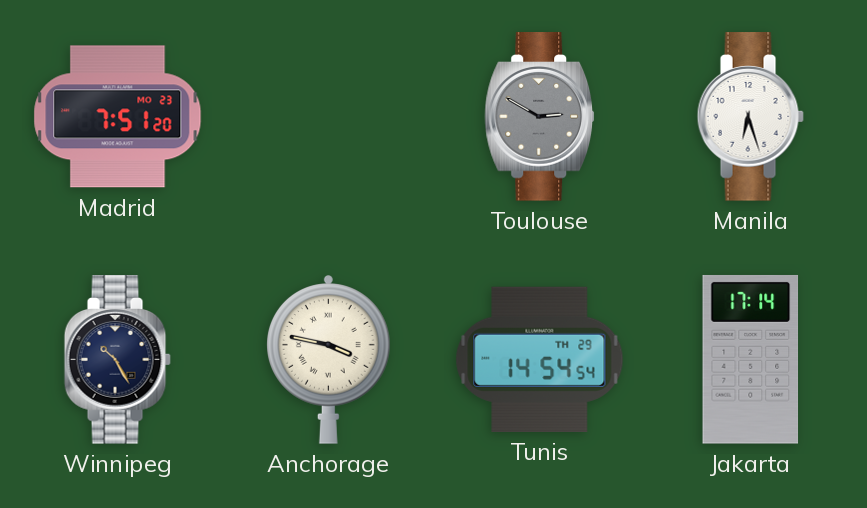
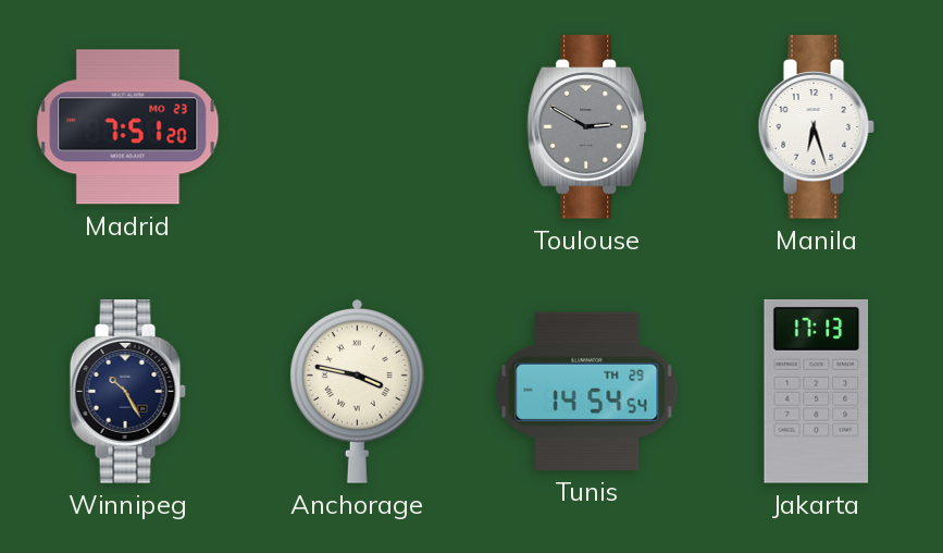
Jakarta: 17:14 -> 17:13
